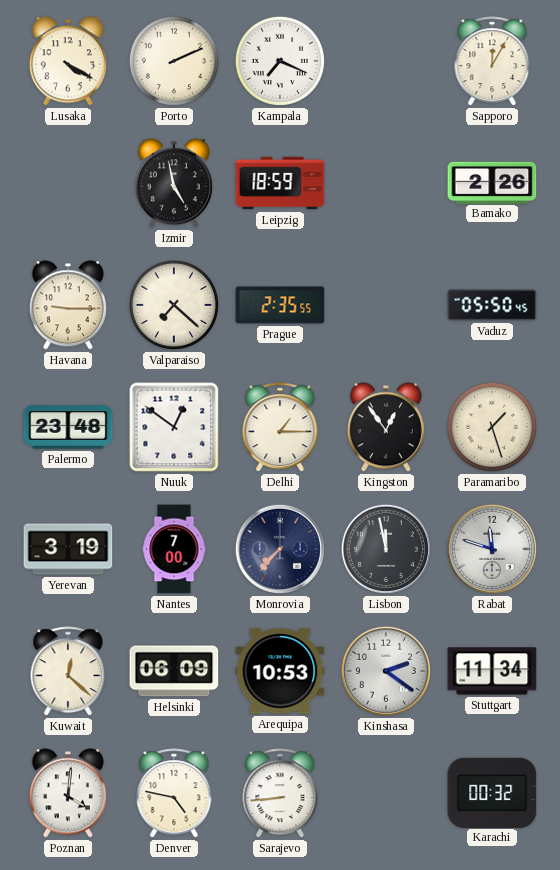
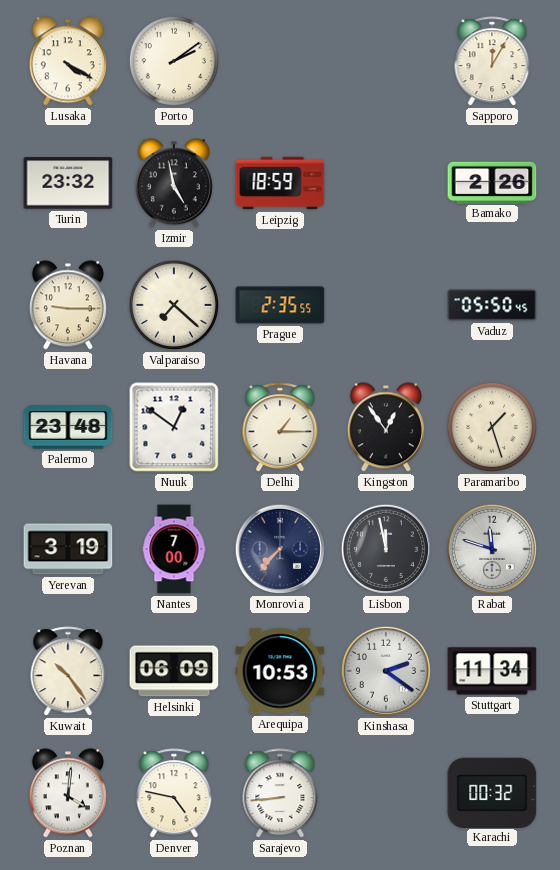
Porto: 2:11 -> 2:09
Kampala: 7:19 -> none
Turin: none -> 23:32
Kuwait: 12:22 -> 10:24
